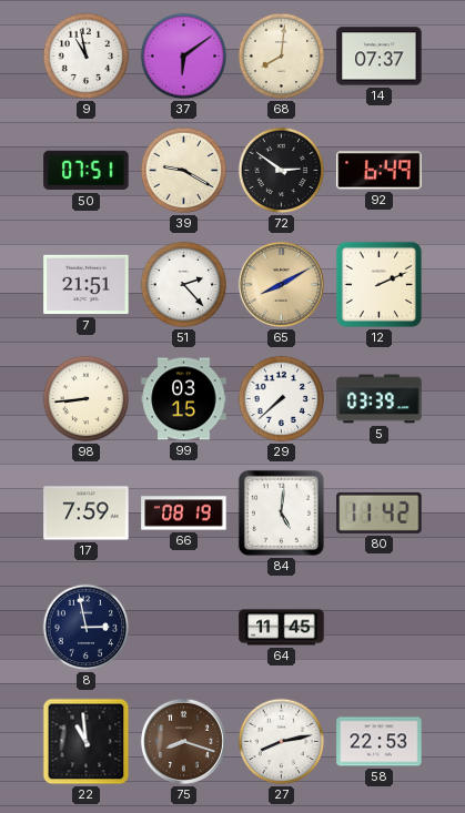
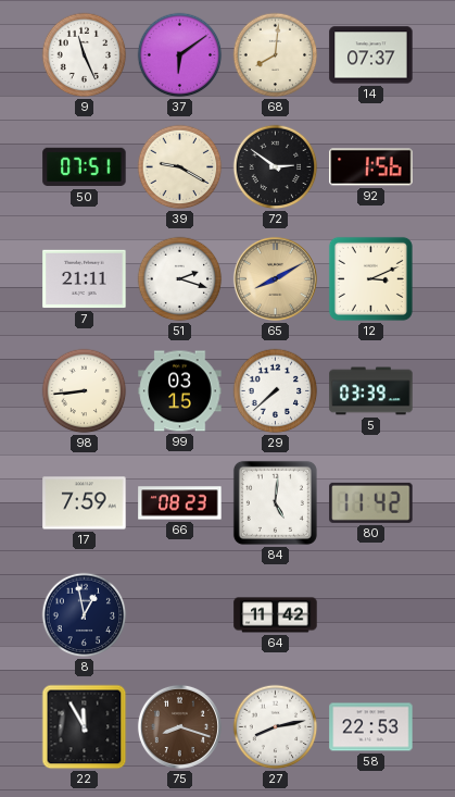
9: 10:58 -> 11:26
92: 6:49 -> 1:56
7: 21:51 -> 21:11
51: 2:23 -> 2:18
12: 2:11 -> 3:11
66: 08:19 -> 08:23
8: 2:58 -> 12:58
64: 11:45 -> 11:42
22: 10:59 -> 11:55
